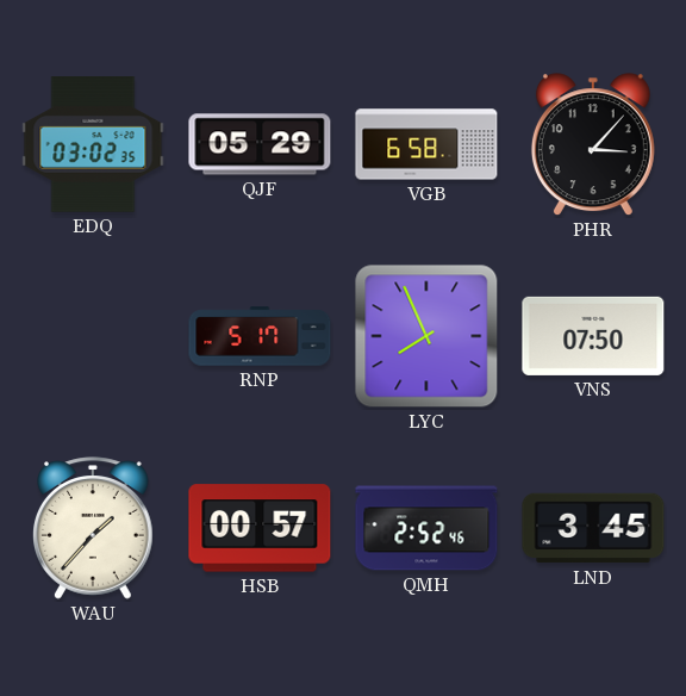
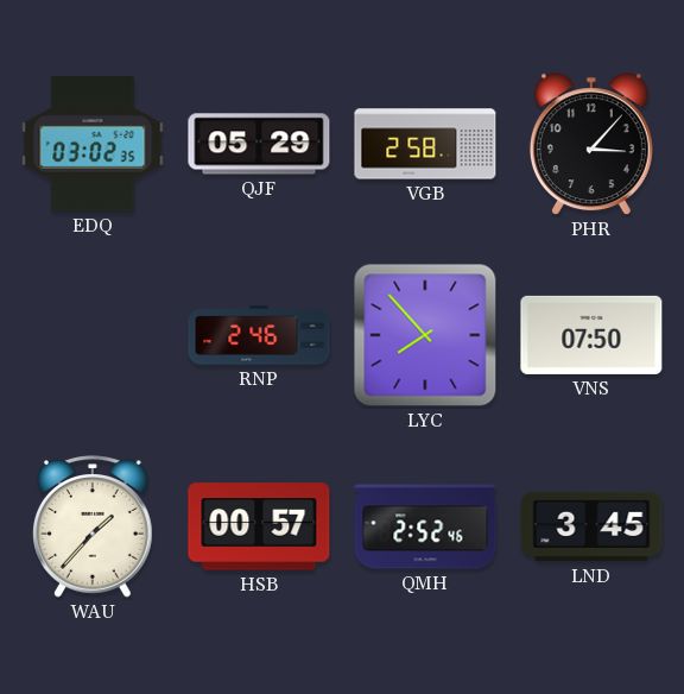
VGB: 6:58 -> 2:58
RNP: 5:17 -> 2:46
LYC: 7:56 -> 7:53
